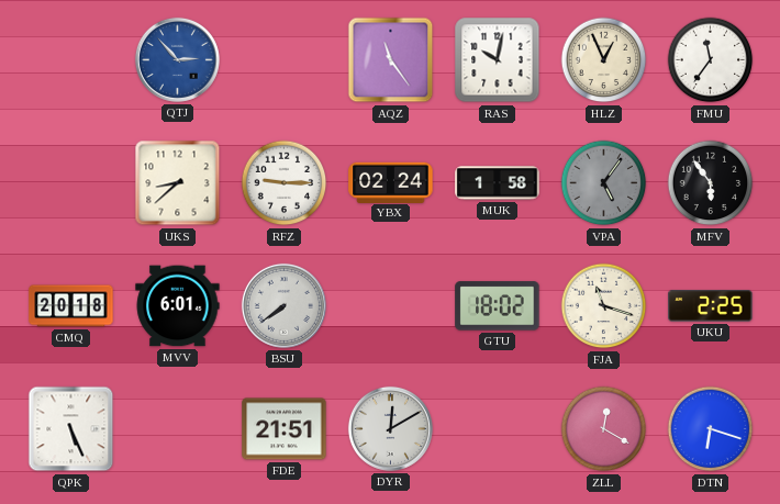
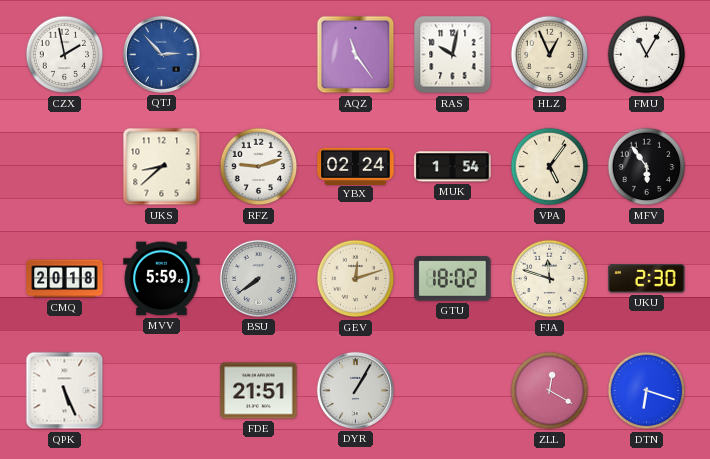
CZX: none -> 1:58
FMU: 11:36 -> 11:05
RFZ: 9:15 -> 9:12
MUK: 1:58 -> 1:54
VPA dial: grey -> cream
MVV: 6:01 -> 5:59
GEV: none -> 12:12
FJA: 11:18 -> 11:48
UKU: 2:25 -> 2:30
DYR: 12:10 -> 1:05
